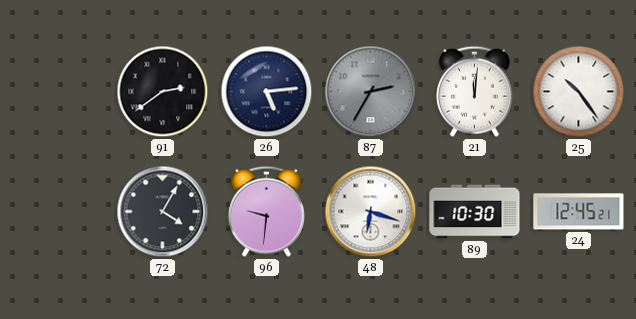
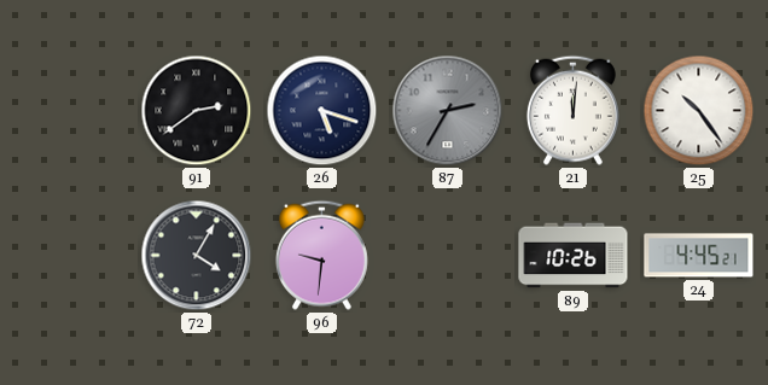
26: 5:14 -> 5:18
48: 6:18 -> none
89: 10:30 -> 10:26
24: 12:45 -> 4:45
